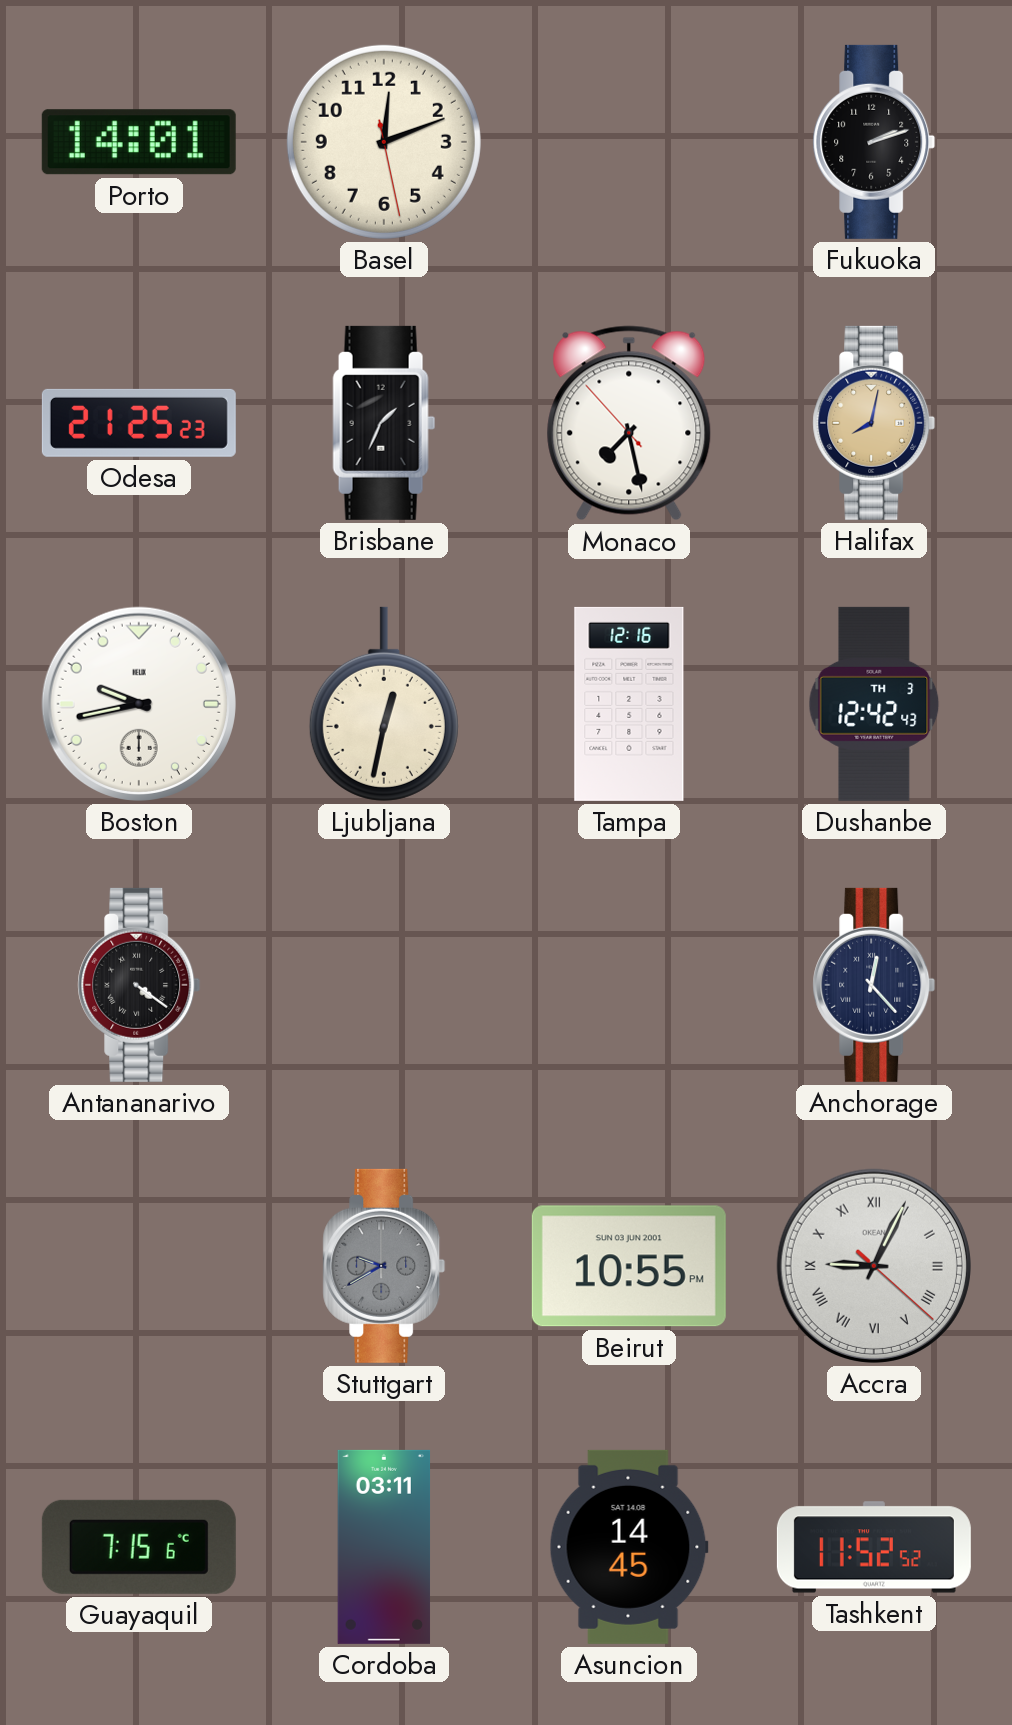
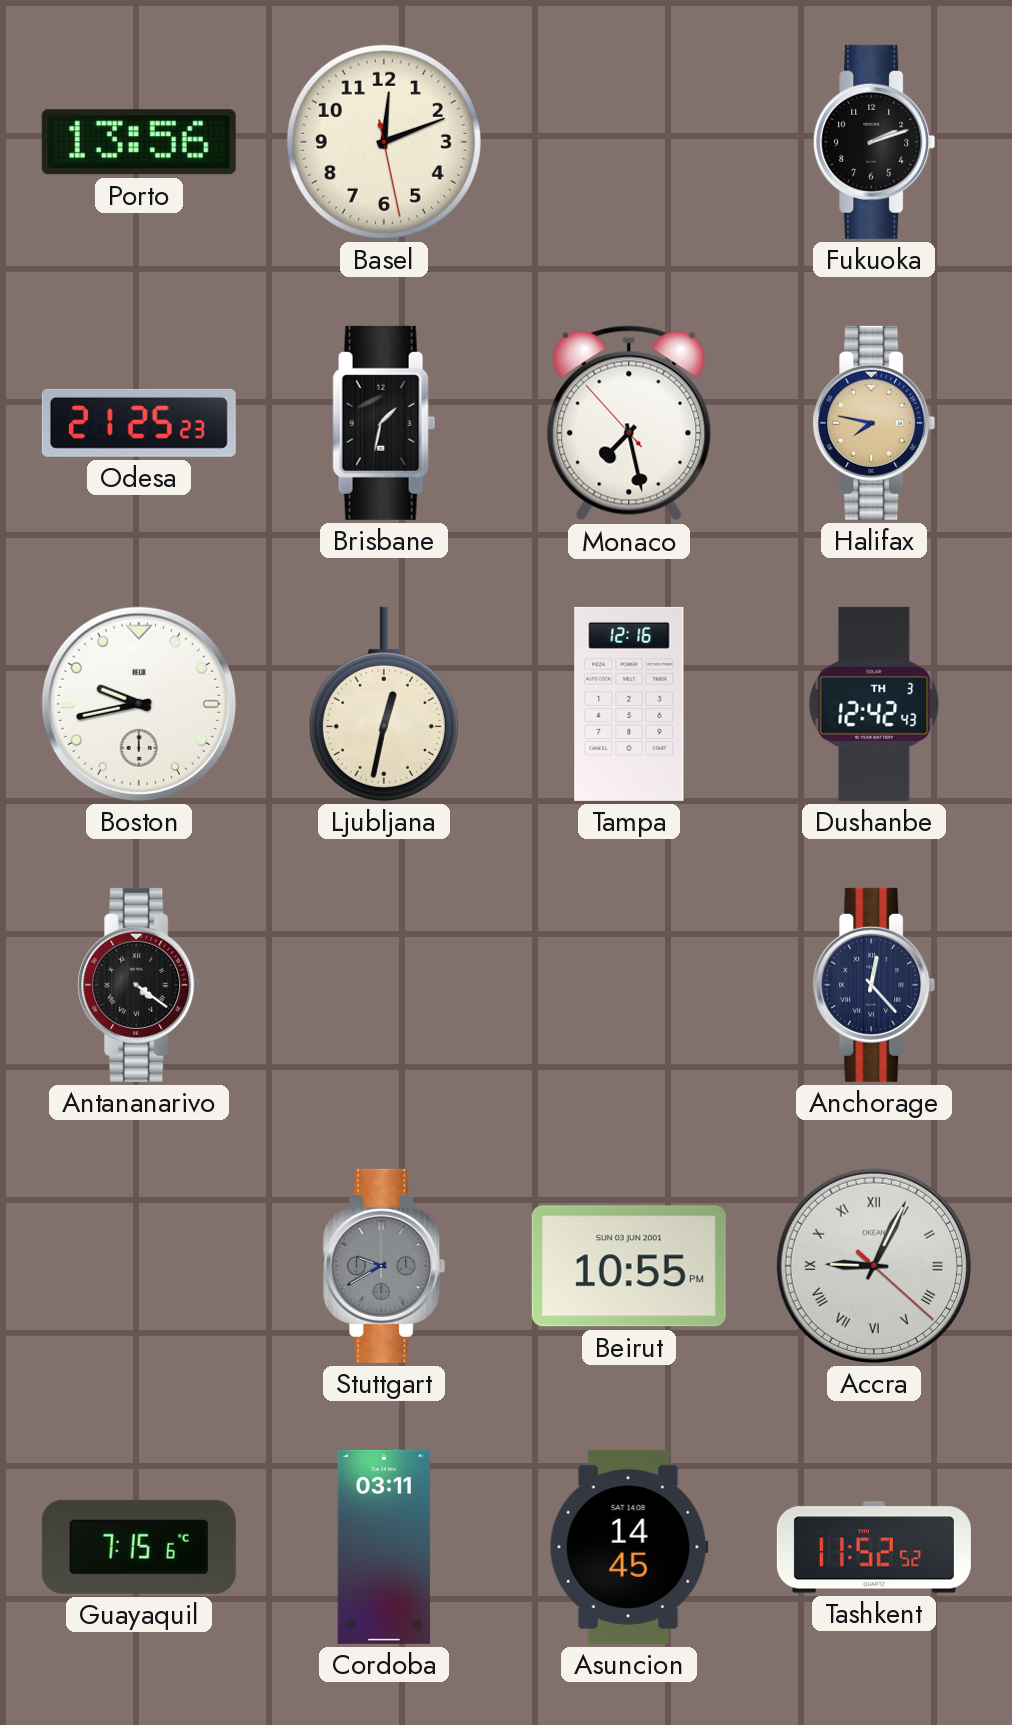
Porto: 14:01 -> 13:56
Brisbane: 1:34 -> 1:32
Halifax: 8:02 -> 7:47
